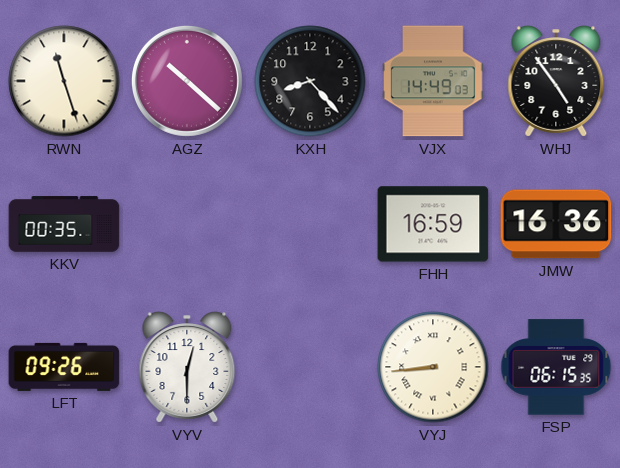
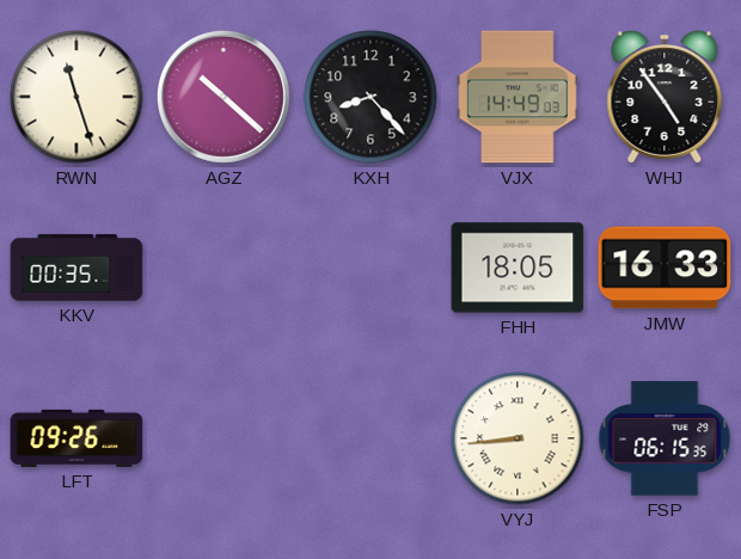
FHH: 16:59 -> 18:05
JMW: 16:36 -> 16:33
VYV: 12:30 -> none
